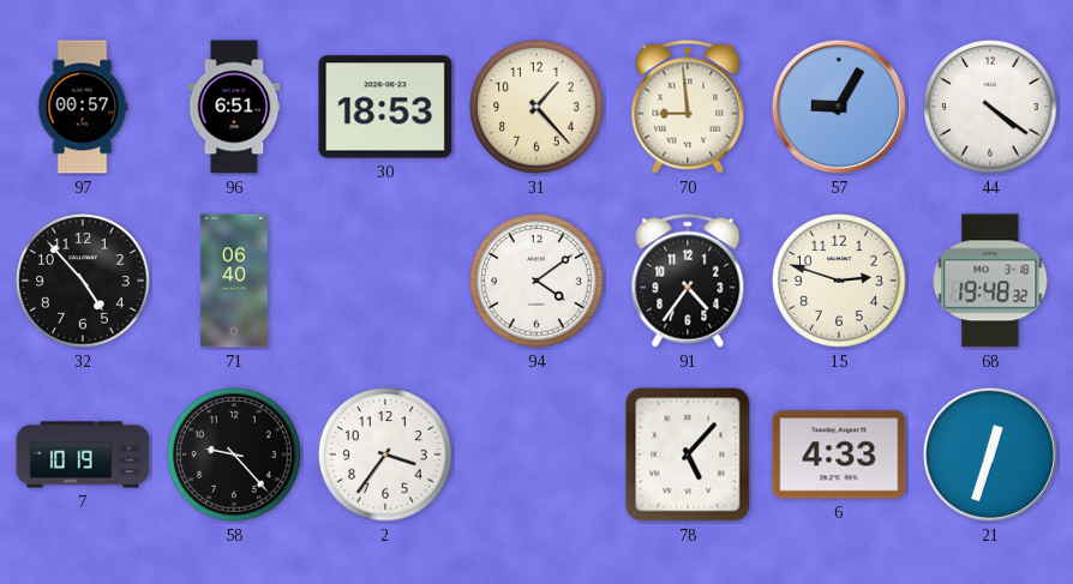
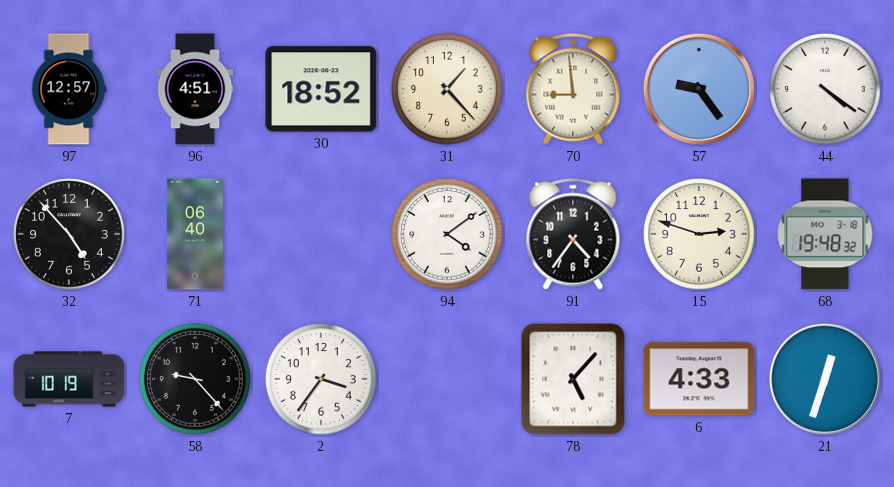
97: 00:57 -> 12:57
96: 6:51 -> 4:51
30: 18:53 -> 18:52
57: 9:05 -> 9:24
